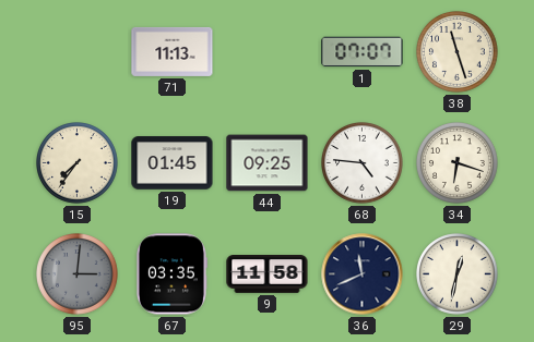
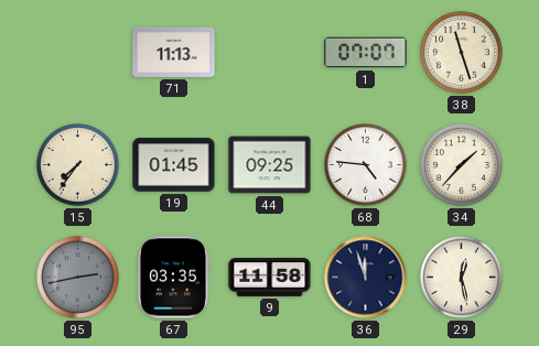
34: 6:18 -> 1:37
95: 3:01 -> 2:43
36: 11:41 -> 11:57
29: 12:32 -> 12:28
